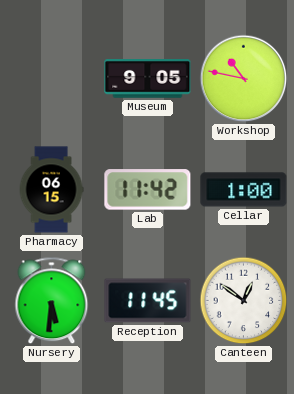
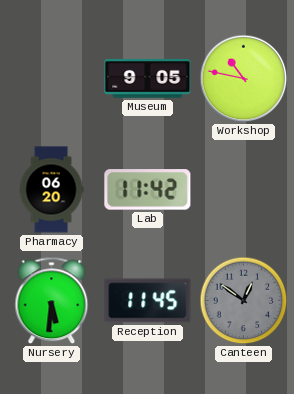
Pharmacy: 06:15 -> 06:20
Cellar: 1:00 -> none
Canteen dial: white -> grey
